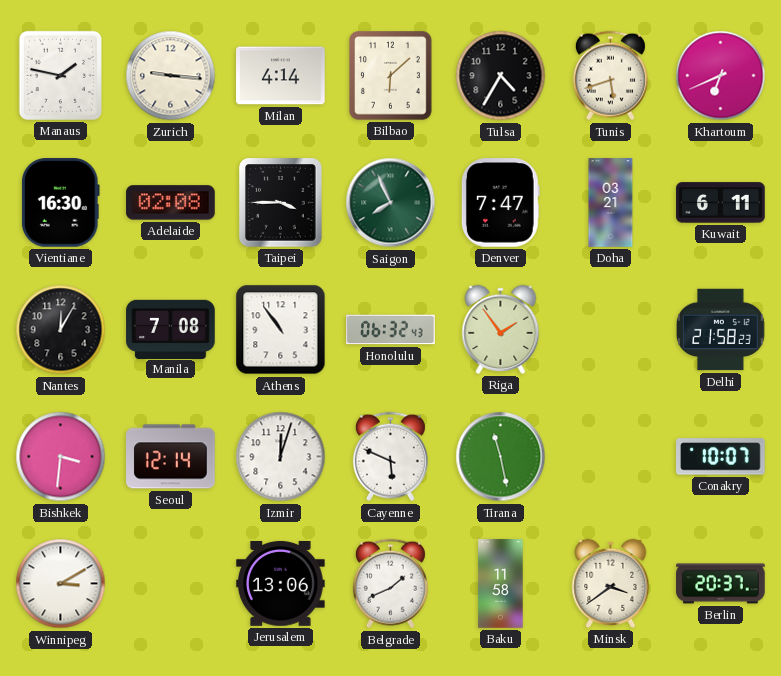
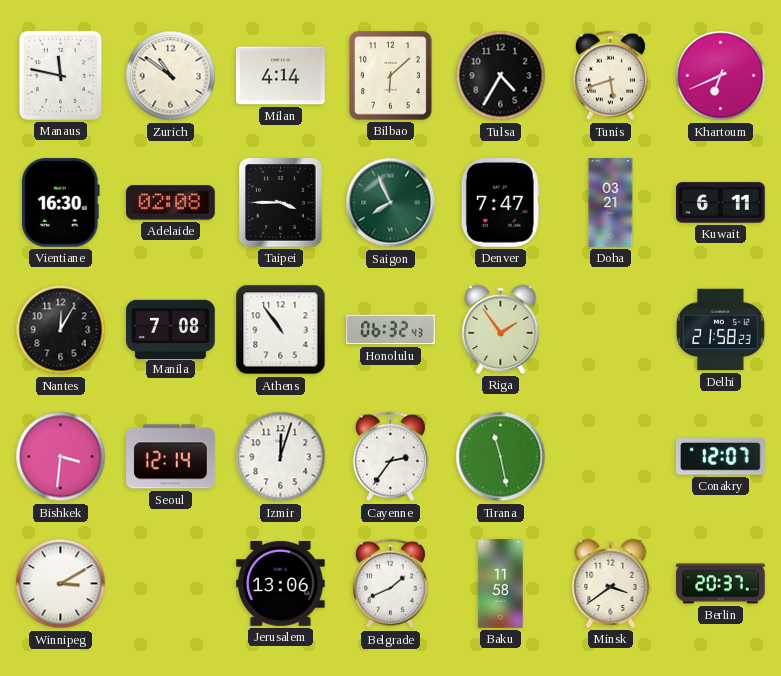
Manaus: 1:47 -> 11:47
Zurich: 9:16 -> 10:51
Cayenne: 5:49 -> 2:36
Conakry: 10:07 -> 12:07
